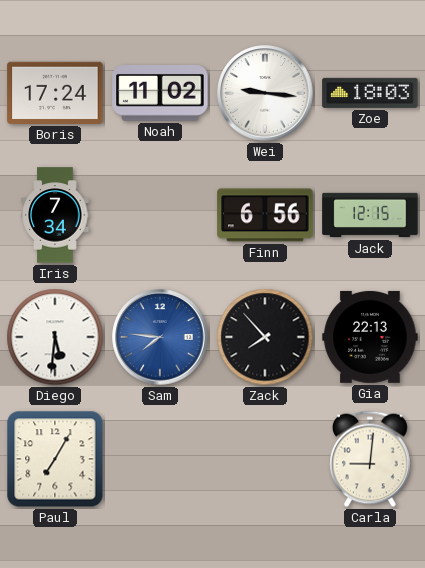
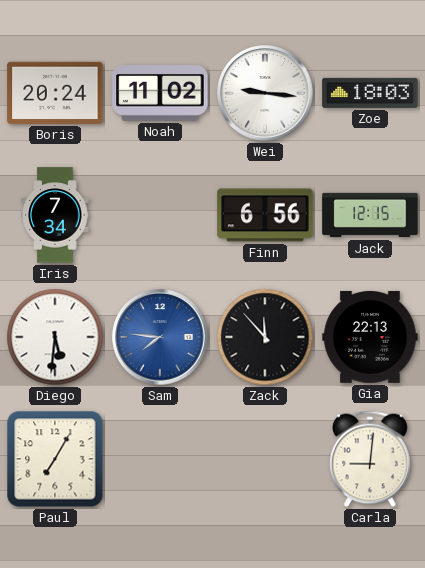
Boris: 17:24 -> 20:24
Zack: 7:53 -> 11:53
